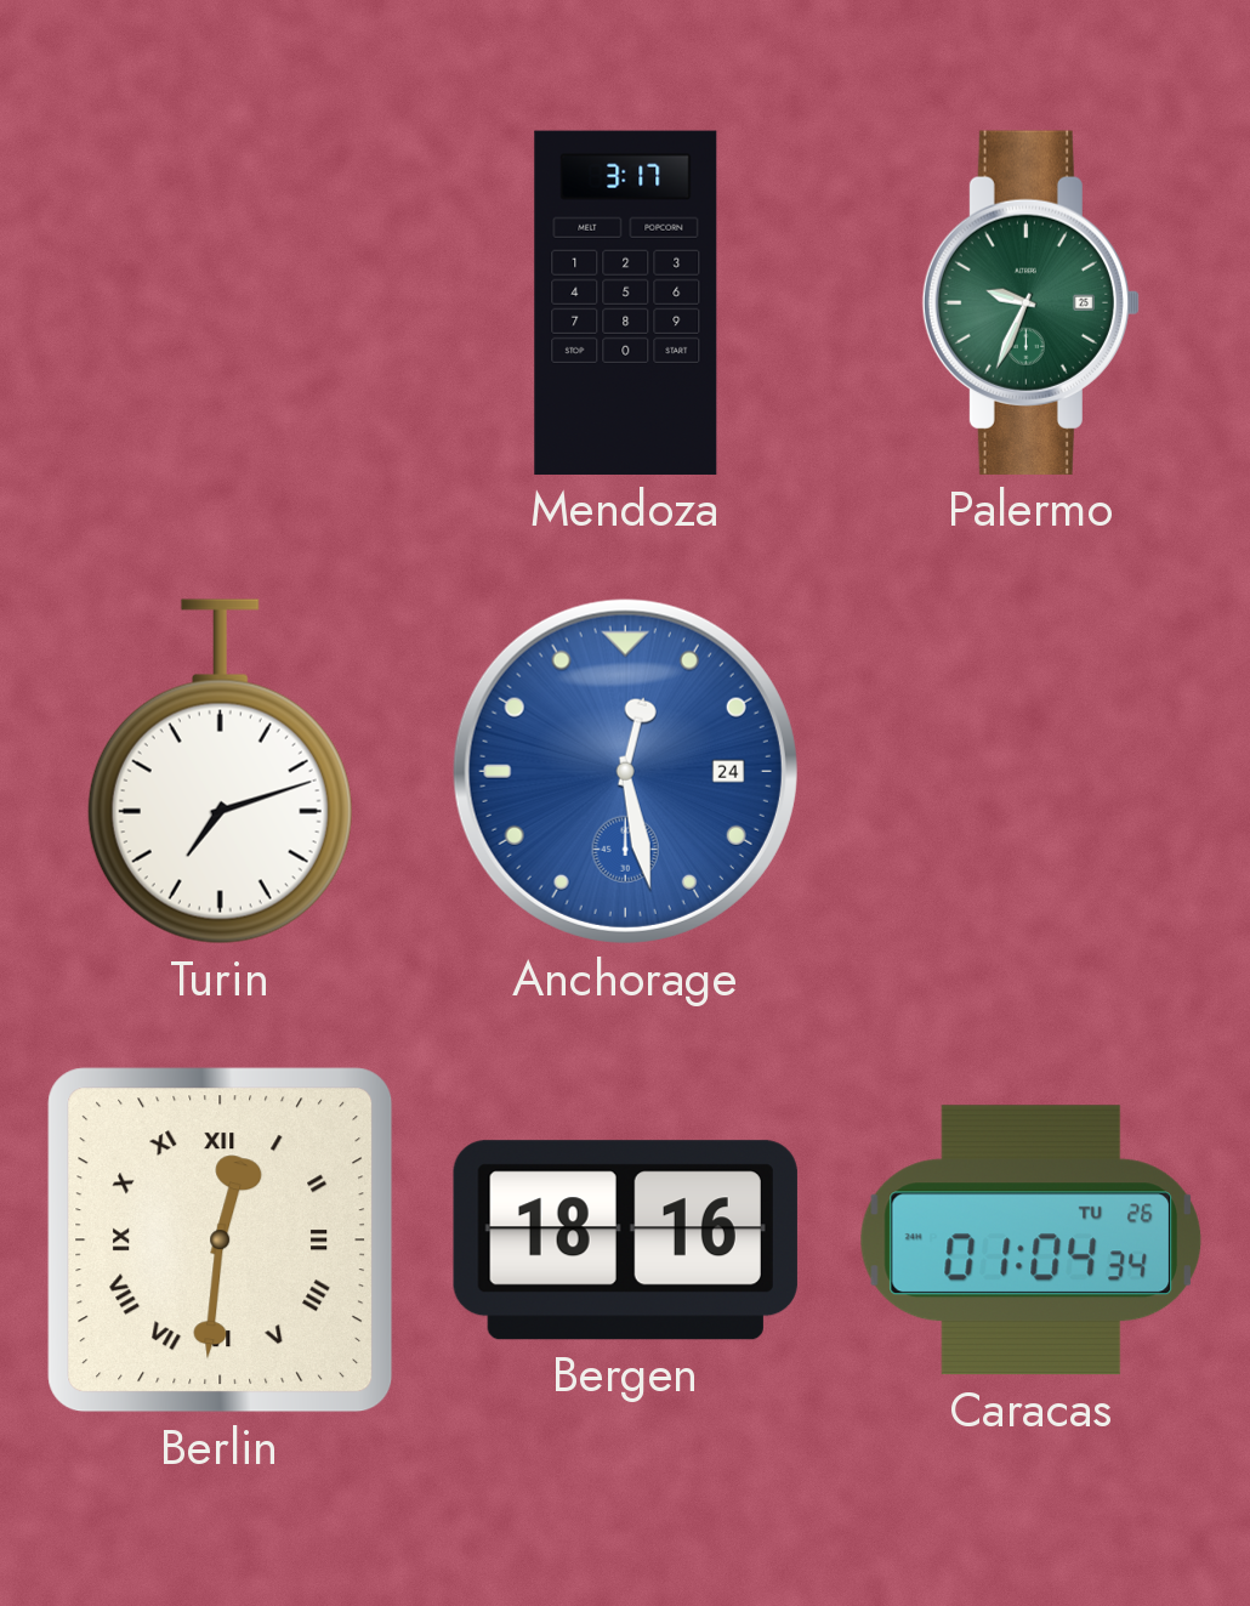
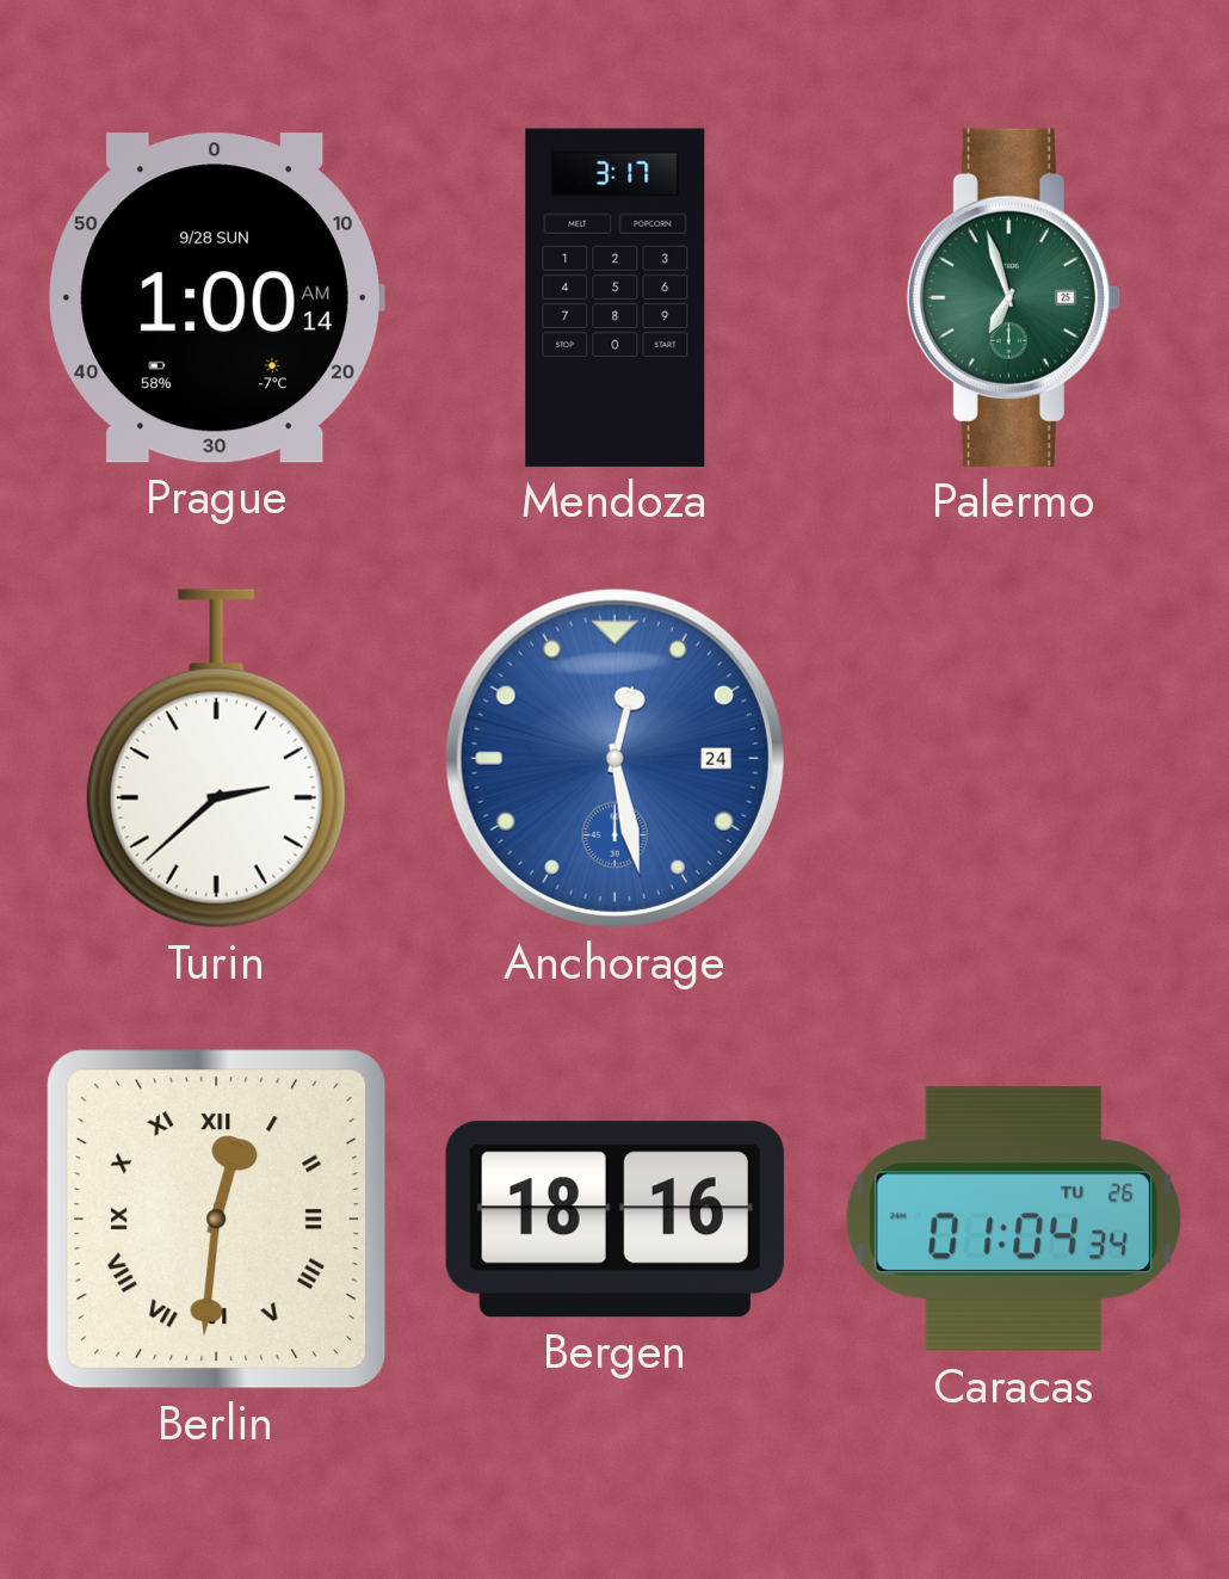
Prague: none -> 1:00
Palermo: 9:34 -> 6:57
Turin: 7:12 -> 2:38
